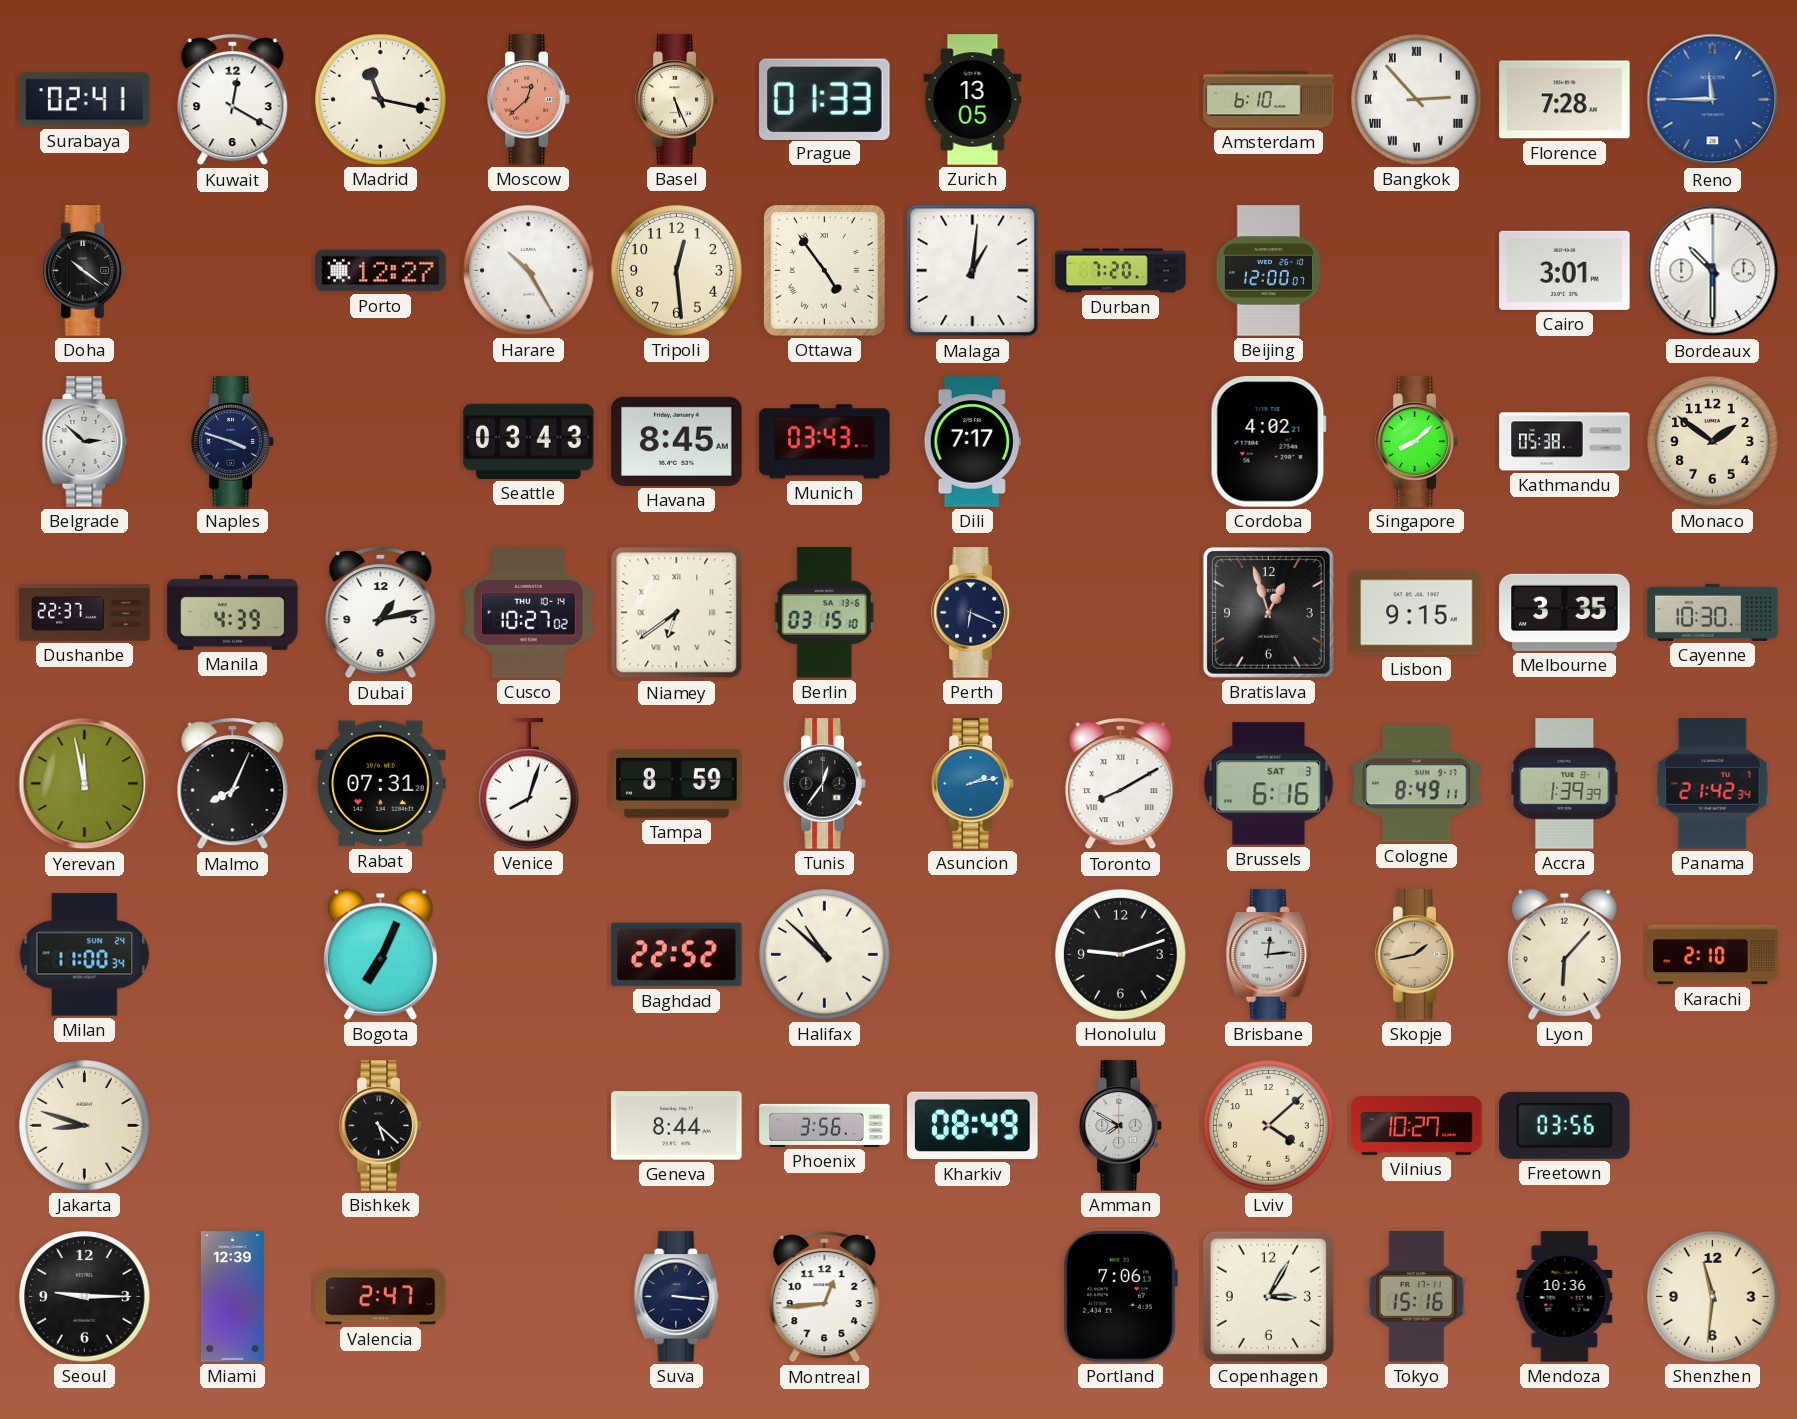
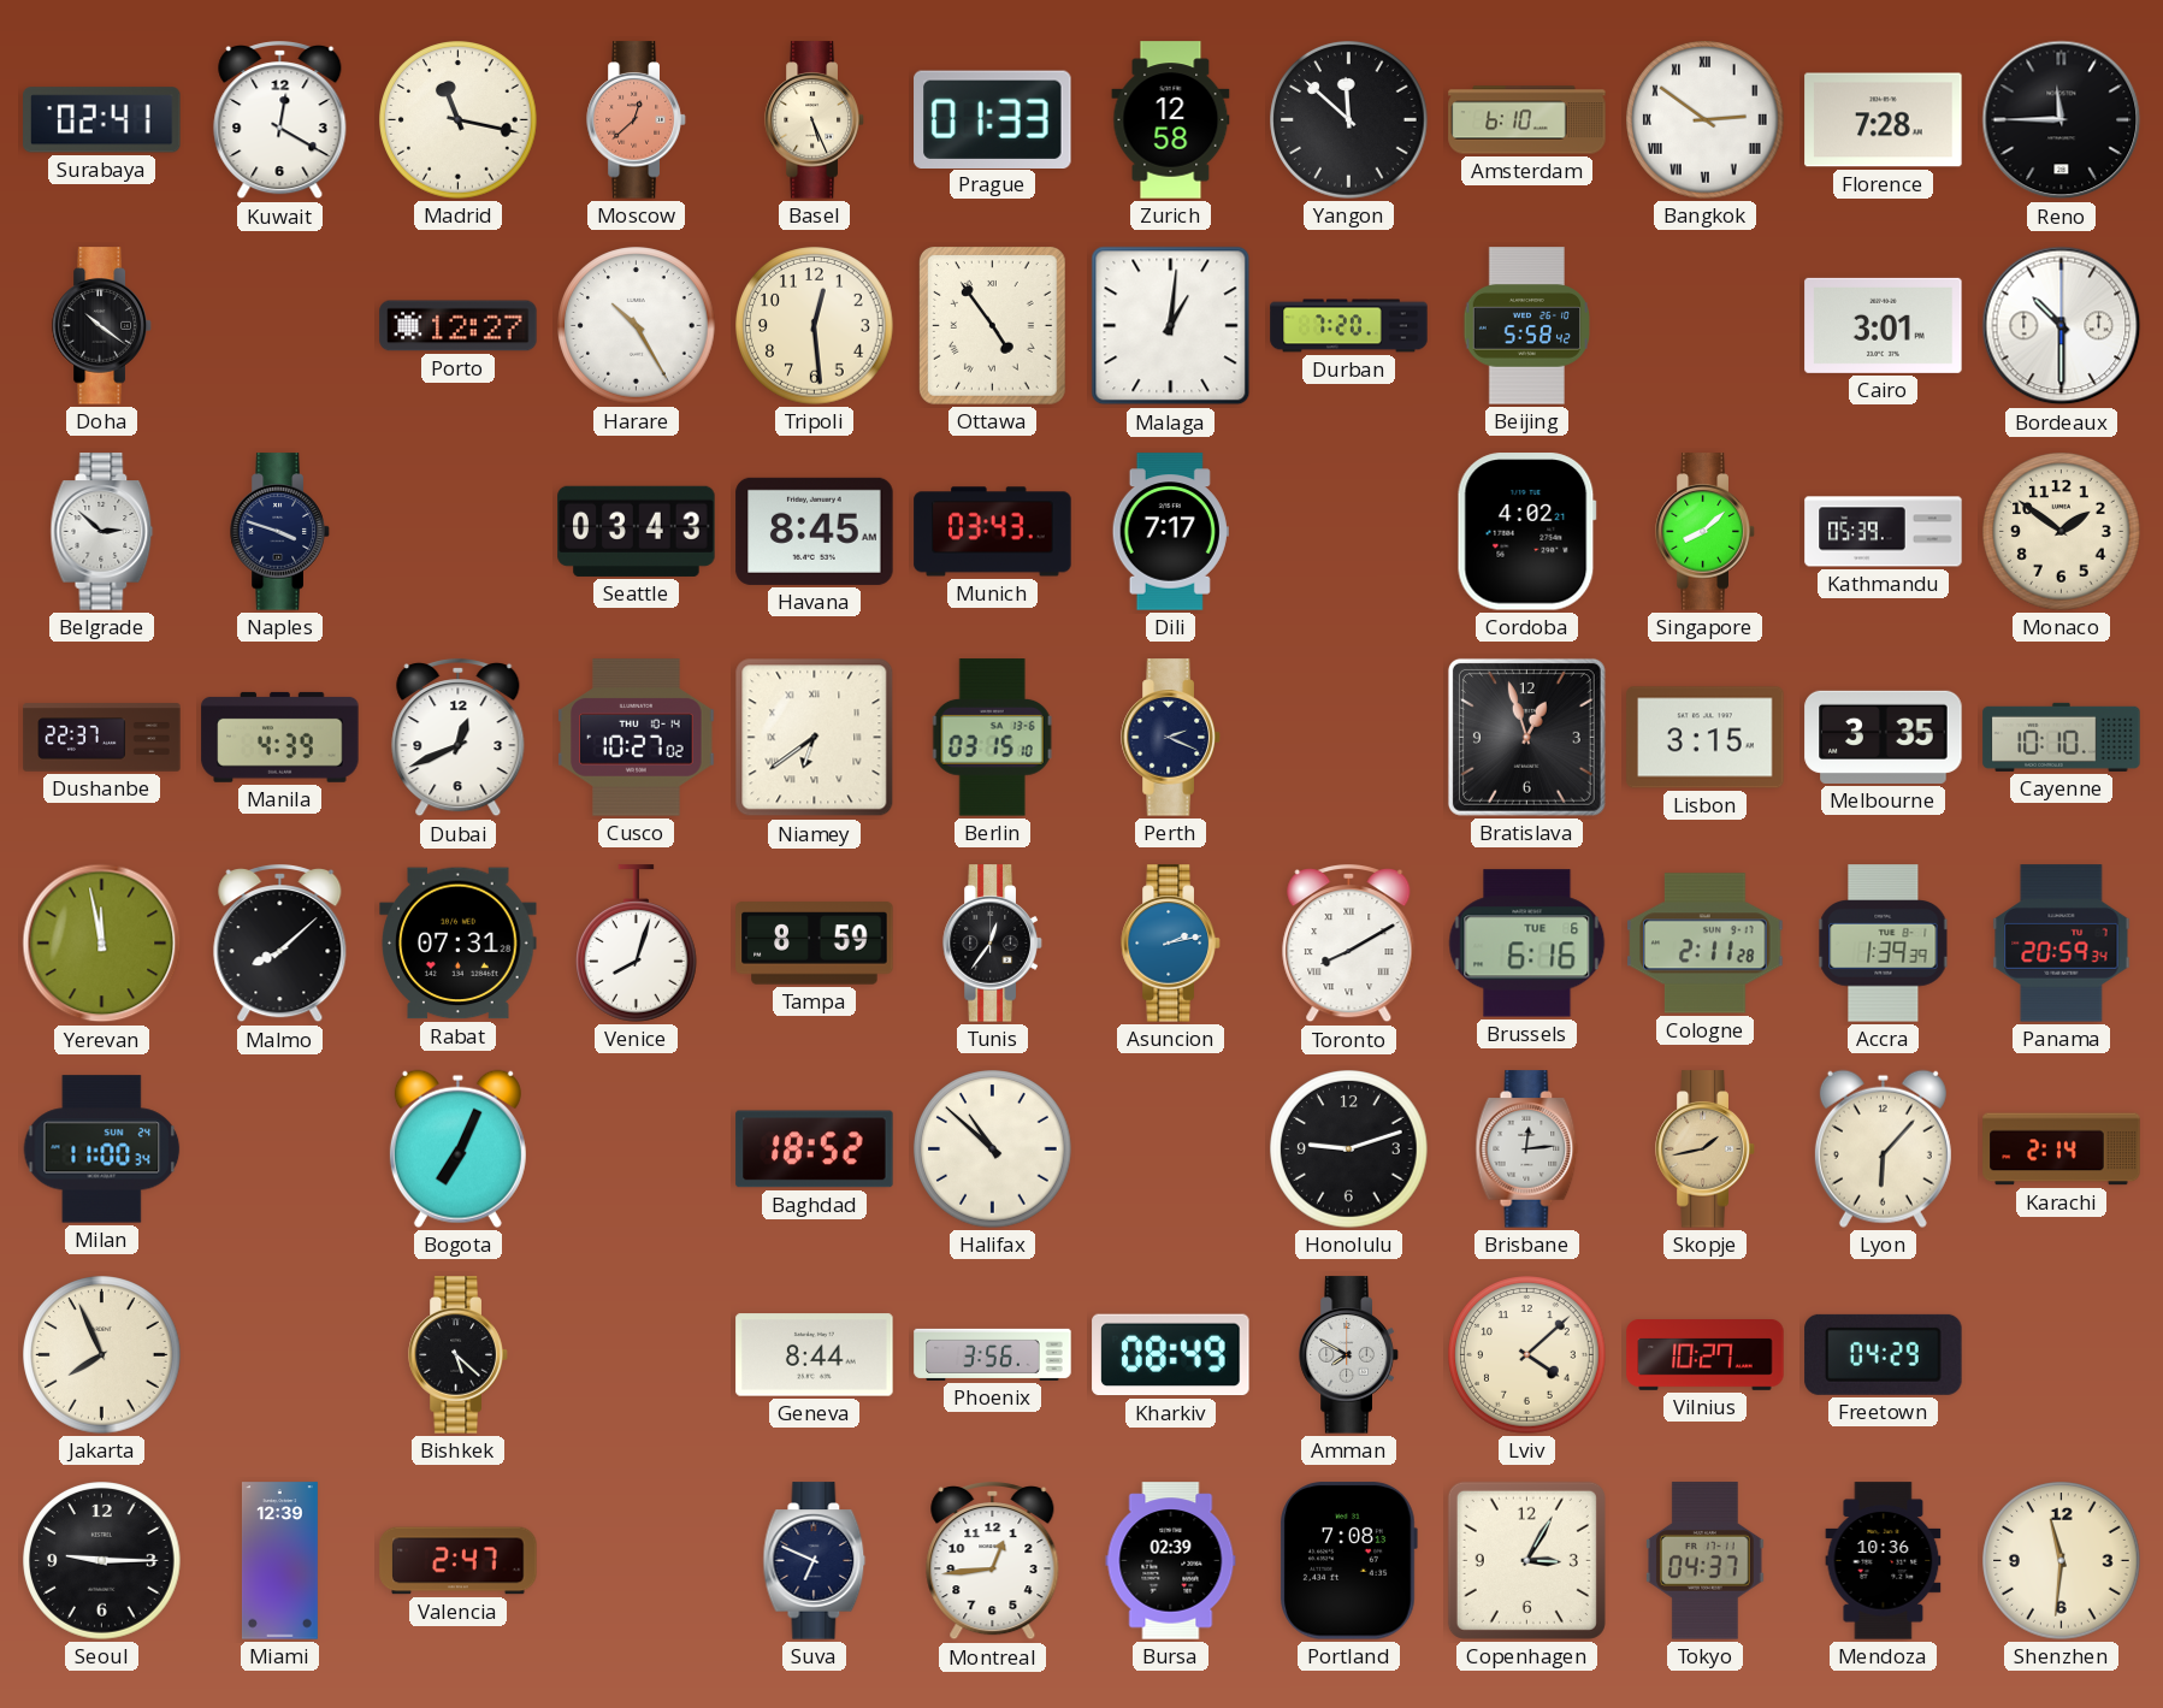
Zurich: 13:05 -> 12:58
Yangon: none -> 11:52
Bangkok: 2:53 -> 2:51
Reno dial: blue -> black
Beijing: 12:00 -> 5:58
Kathmandu: 05:38 -> 05:39
Dubai: 1:13 -> 12:41
Perth: 6:19 -> 2:19
Lisbon: 9:15 -> 3:15
Cayenne: 10:30 -> 10:10
Malmo: 8:04 -> 8:08
Brussels date: SAT 3 -> TUE 6
Cologne: 8:49 -> 2:11
Panama: 21:42 -> 20:59
Baghdad: 22:52 -> 18:52
Karachi: 2:10 -> 2:14
Jakarta: 8:48 -> 7:56
Freetown: 03:56 -> 04:29
Suva: 3:16 -> 6:49
Bursa: none -> 02:39
Portland: 7:06 -> 7:08
Tokyo: 15:16 -> 04:37
